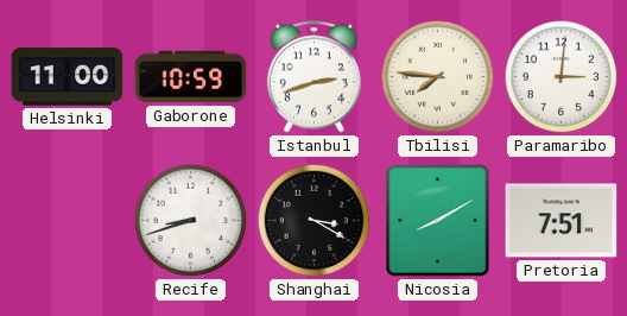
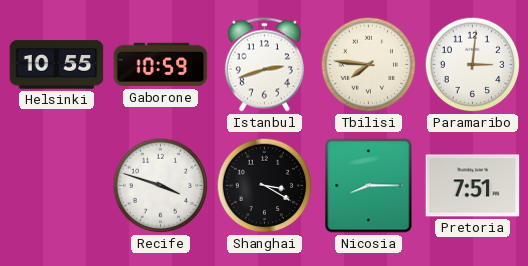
Helsinki: 11:00 -> 10:55
Recife: 8:42 -> 3:48
Nicosia: 8:10 -> 8:15
